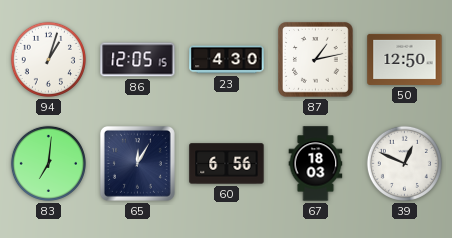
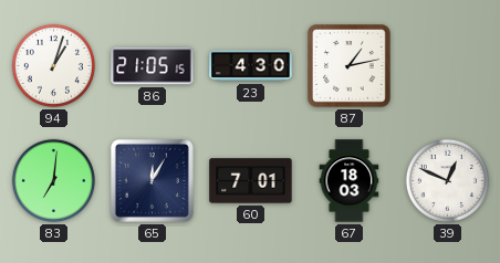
86: 12:05 -> 21:05
50: 12:50 -> none
60: 6:56 -> 7:01
